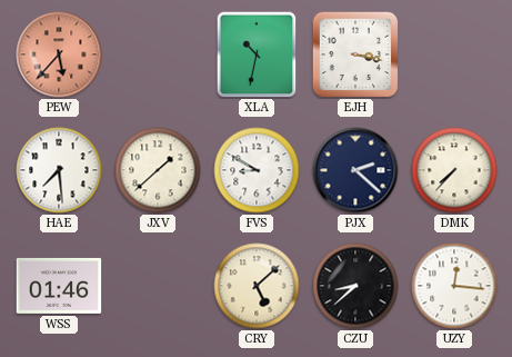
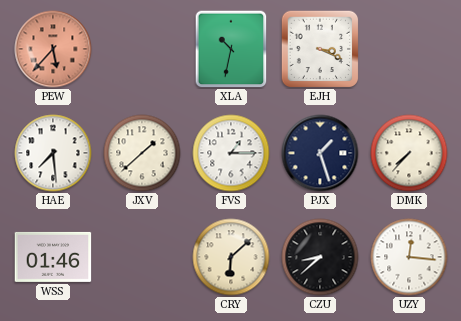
EJH: 3:17 -> 3:19
FVS: 8:50 -> 1:15
PJX: 2:22 -> 1:27
CRY: 5:08 -> 6:08
